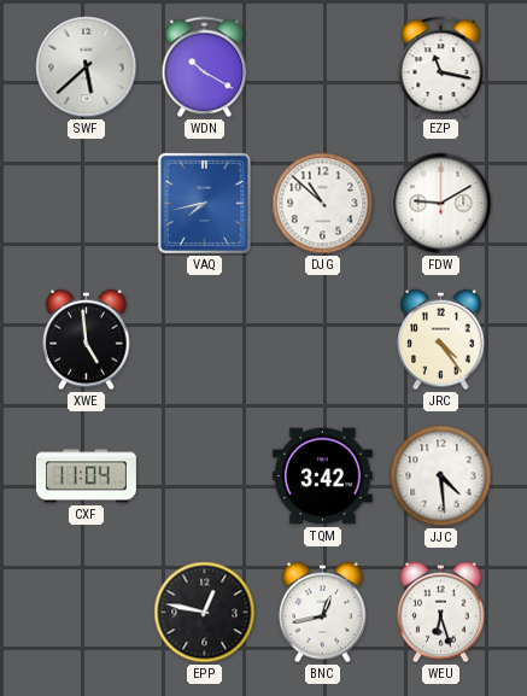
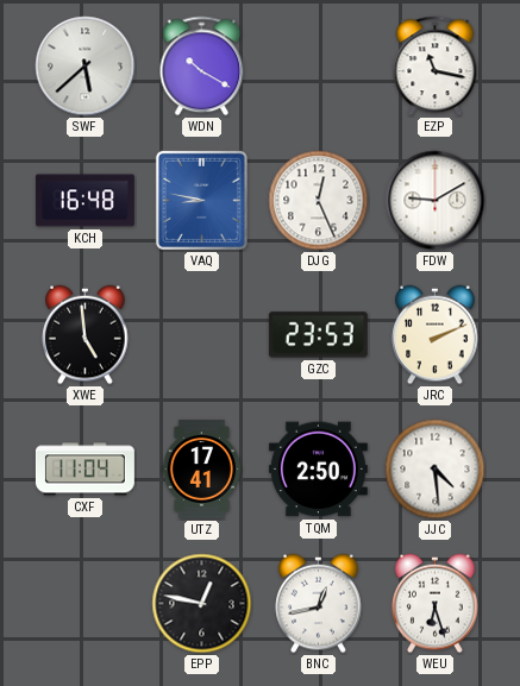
KCH: none -> 16:48
VAQ: 7:43 -> 8:47
DJG: 10:52 -> 12:26
GZC: none -> 23:53
JRC: 4:24 -> 2:11
UTZ: none -> 17:41
TQM: 3:42 -> 2:50
